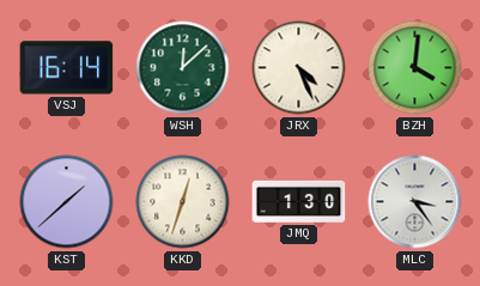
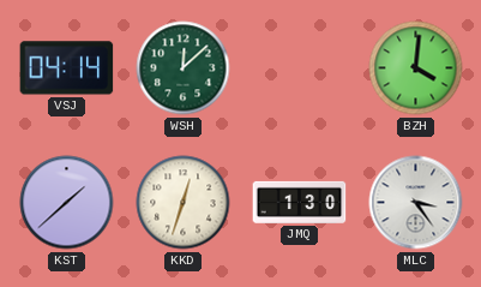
VSJ: 16:14 -> 04:14
JRX: 4:26 -> none
